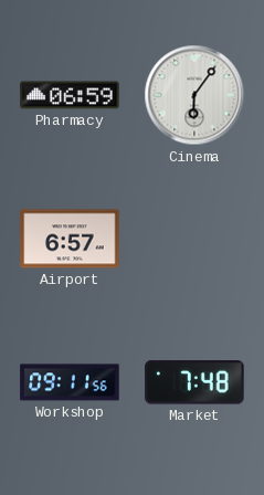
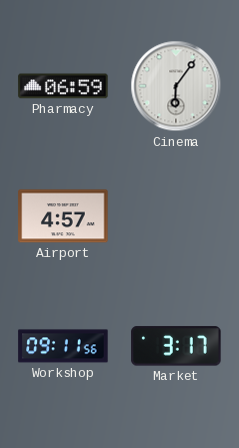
Airport: 6:57 -> 4:57
Market: 7:48 -> 3:17
